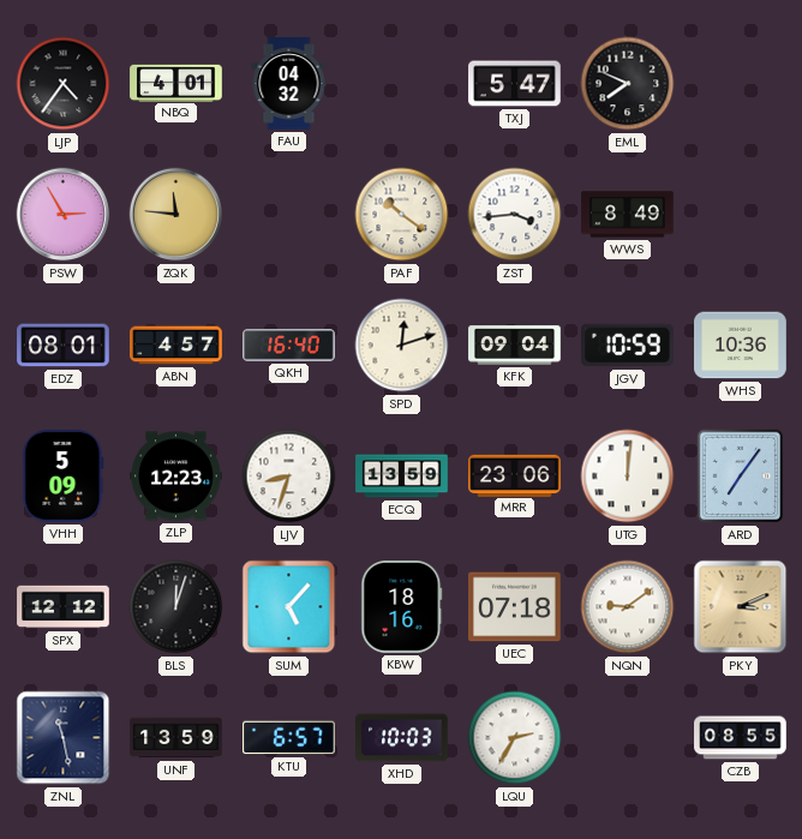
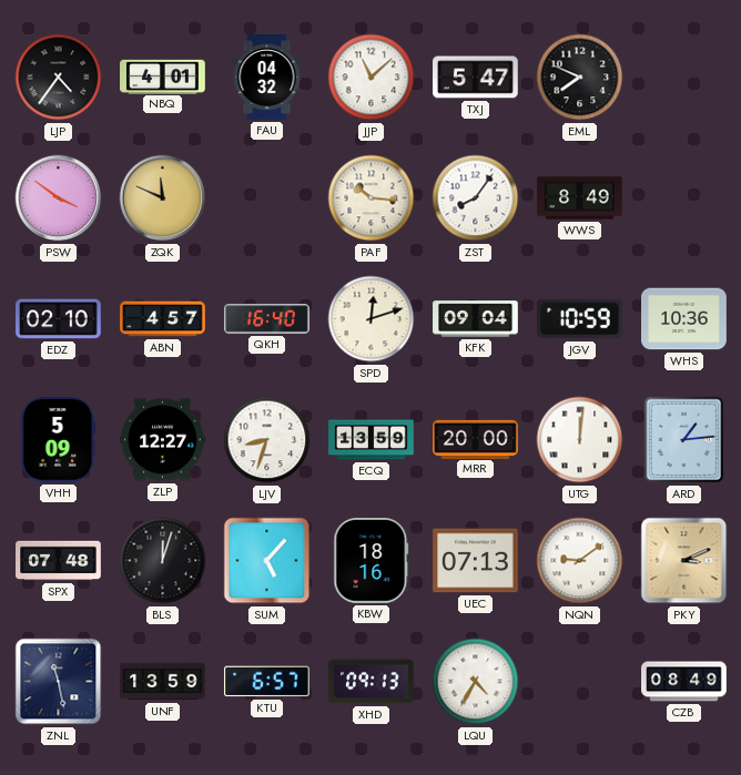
JJP: none -> 11:08
PSW: 2:55 -> 3:51
ZQK: 11:46 -> 11:49
PAF: 10:21 -> 10:16
ZST: 3:44 -> 8:06
EDZ: 08:01 -> 02:10
ZLP: 12:23 -> 12:27
MRR: 23:06 -> 20:00
ARD: 7:06 -> 1:14
SPX: 12:12 -> 07:48
UEC: 07:18 -> 07:13
XHD: 10:03 -> 09:13
LQU: 2:35 -> 4:35
CZB: 08:55 -> 08:49
